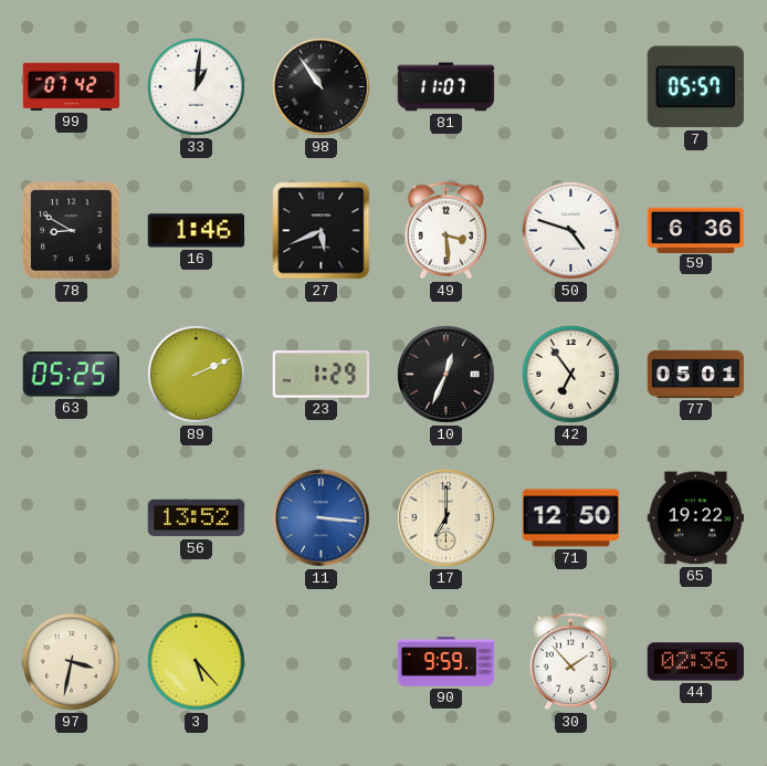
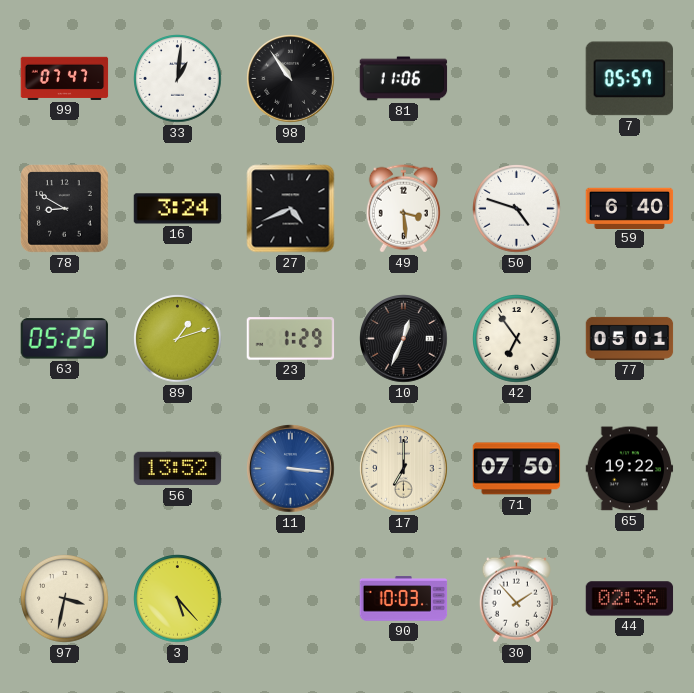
99: 07:42 -> 07:47
81: 11:07 -> 11:06
16: 1:46 -> 3:24
27: 5:41 -> 4:41
59: 6:36 -> 6:40
89: 2:11 -> 1:12
71: 12:50 -> 07:50
90: 9:59 -> 10:03
